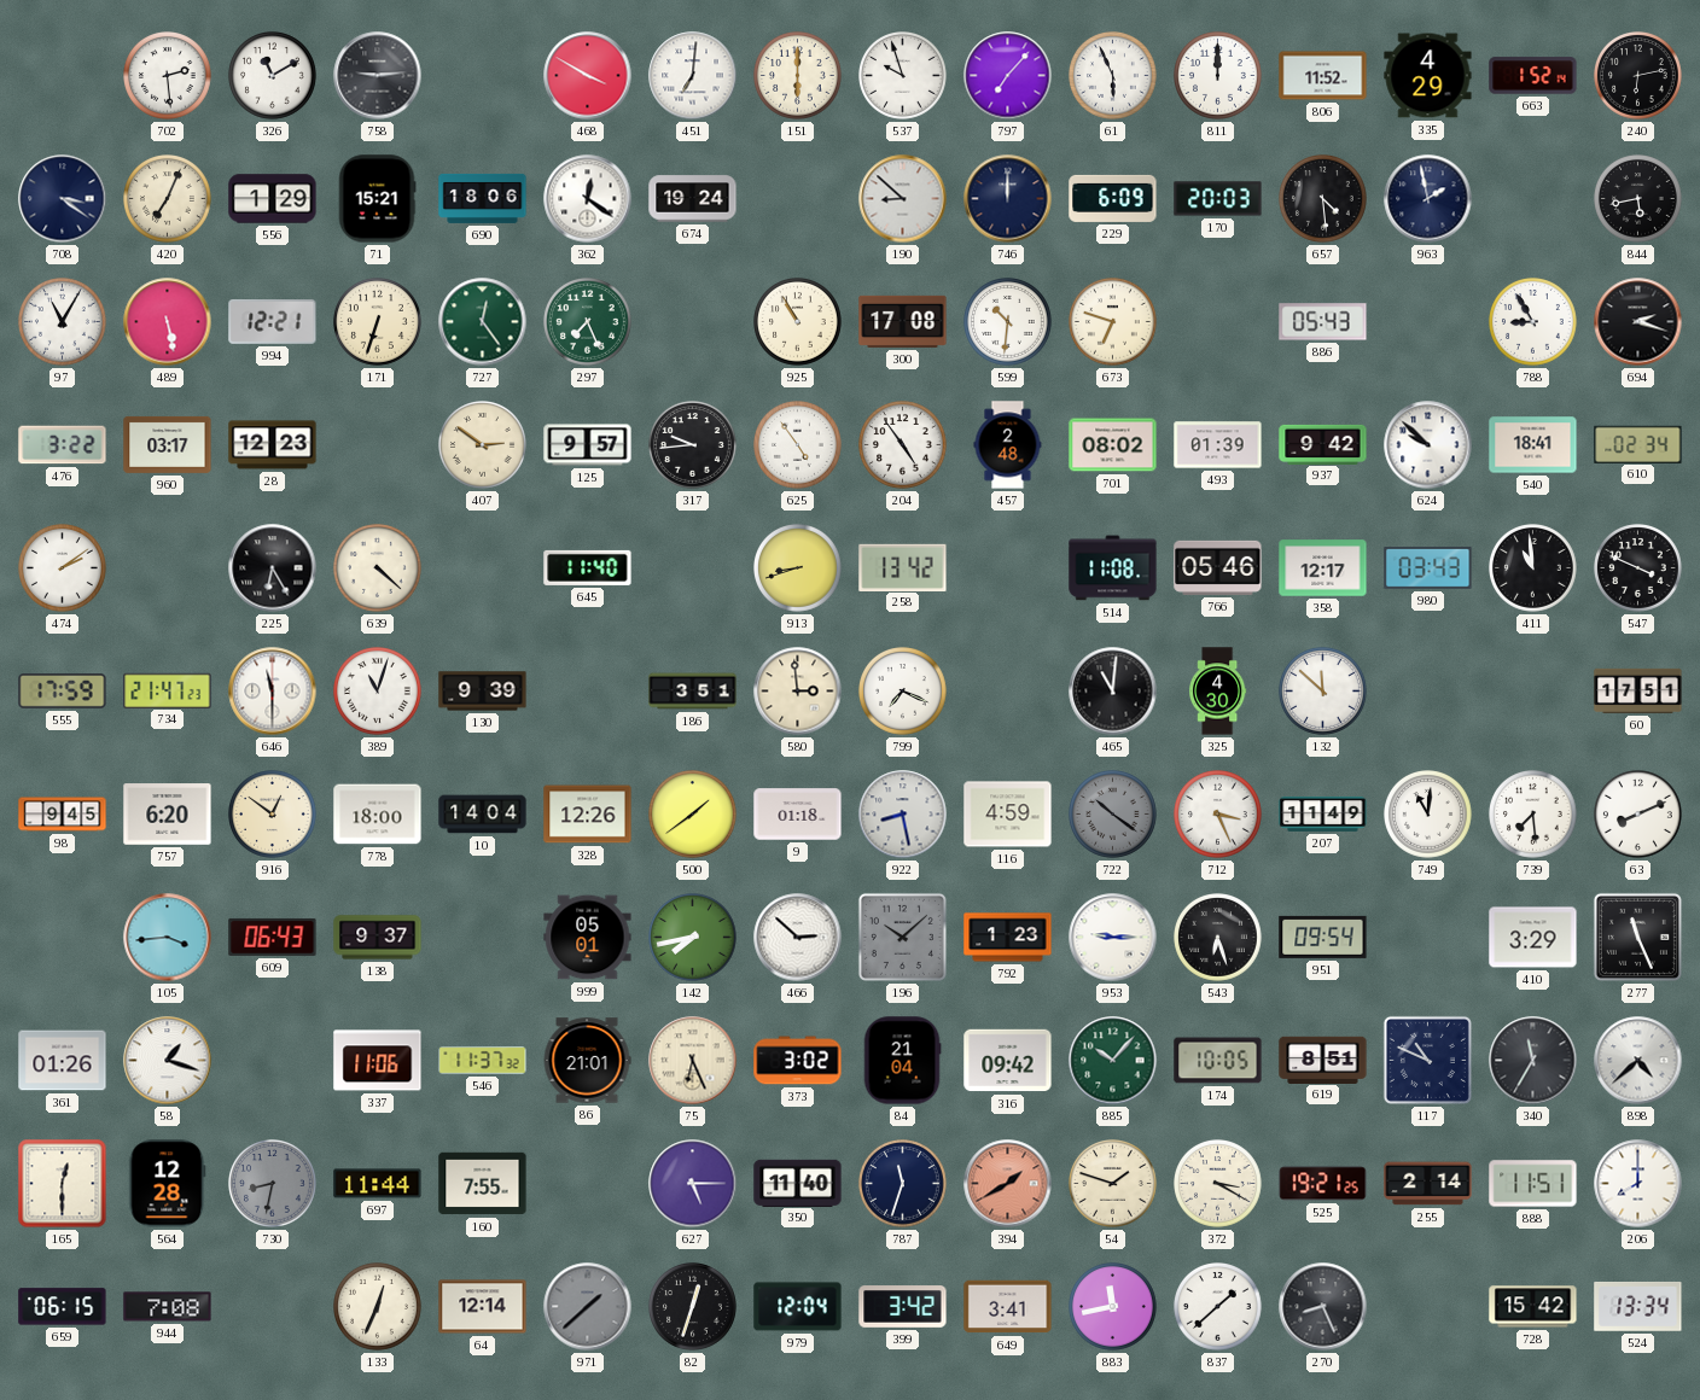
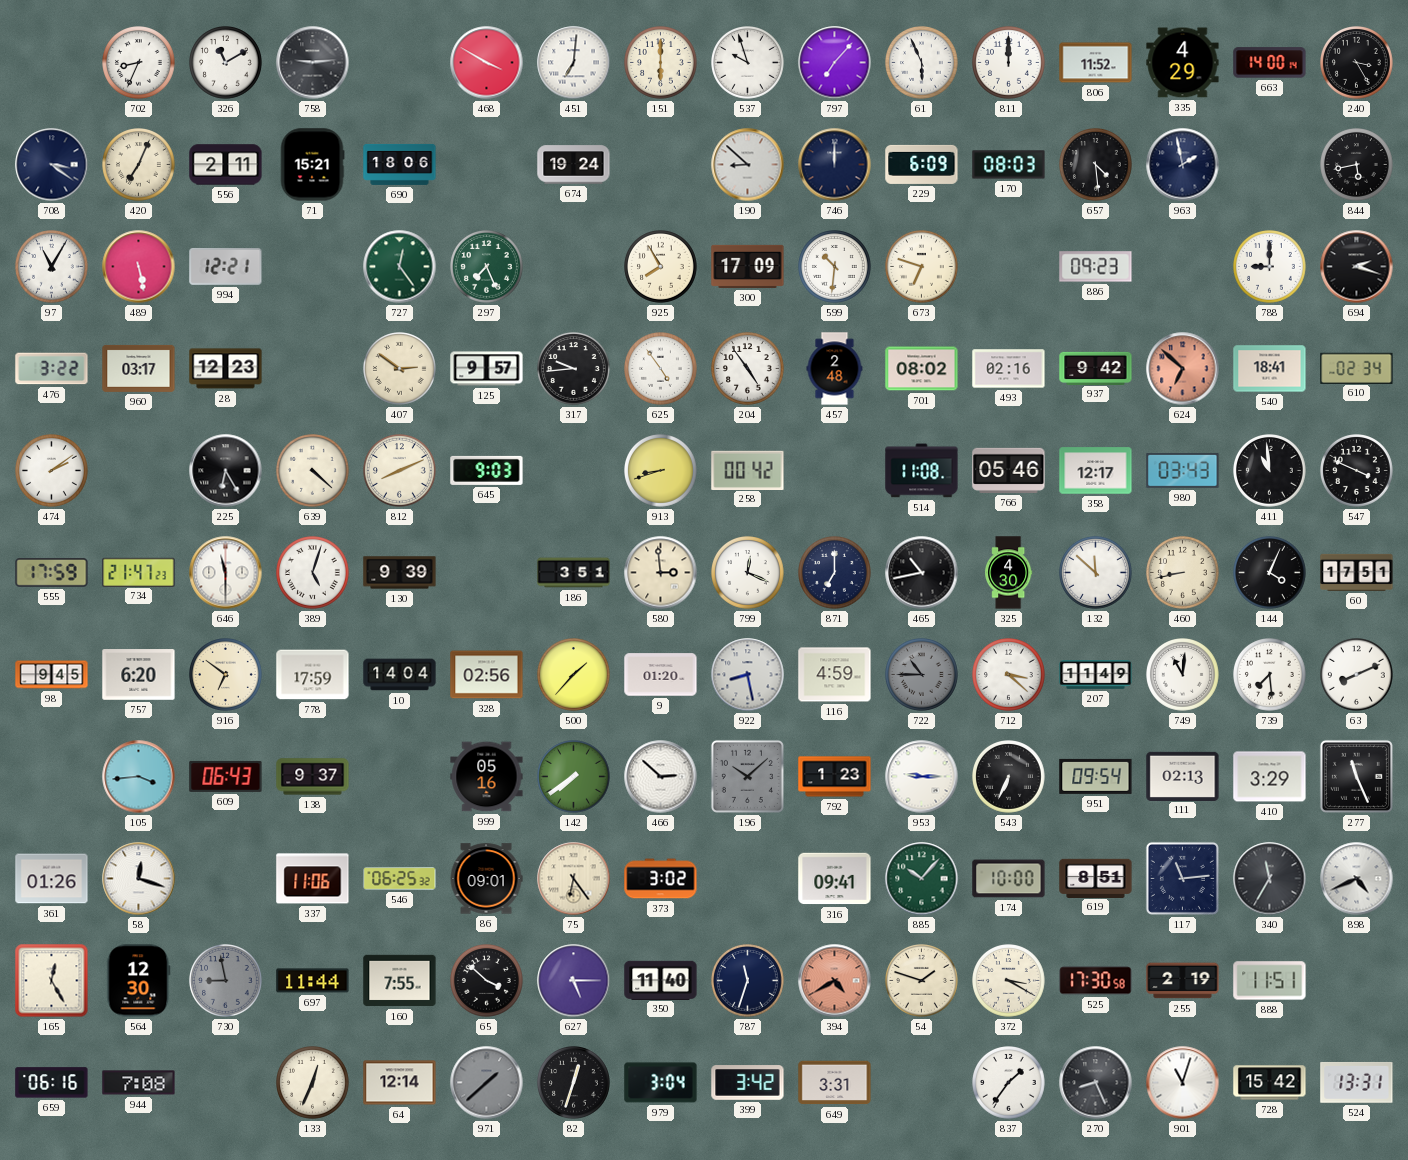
702: 2:29 -> 8:34
663: 1:52 -> 14:00
240: 6:13 -> 3:25
556: 1:29 -> 2:11
362: 12:21 -> none
170: 20:03 -> 08:03
171: 6:33 -> none
925: 10:55 -> 7:55
300: 17:08 -> 17:09
886: 05:43 -> 09:23
788: 8:55 -> 9:00
493: 01:39 -> 02:16
624: 9:52 -> 6:52
624 dial: white -> salmon
812: none -> 8:11
645: 11:40 -> 9:03
258: 13:42 -> 00:42
389: 11:03 -> 5:03
799: 7:19 -> 12:19
871: none -> 7:00
465: 11:01 -> 10:43
460: none -> 8:43
144: none -> 4:04
916: 12:51 -> 6:51
778: 18:00 -> 17:59
328: 12:26 -> 02:56
500: 1:39 -> 1:37
9: 01:18 -> 01:20
722: 10:21 -> 10:45
712: 3:26 -> 3:22
999: 05:01 -> 05:16
142: 7:43 -> 7:39
543: 6:27 -> 6:34
111: none -> 02:13
58: 1:18 -> 12:18
546: 11:37 -> 06:25
86: 21:01 -> 09:01
75: 6:26 -> 6:24
84: 21:04 -> none
316: 09:42 -> 09:41
174: 10:05 -> 10:00
117: 10:49 -> 11:14
898: 4:38 -> 4:41
165: 12:30 -> 12:25
564: 12:28 -> 12:30
730: 8:32 -> 8:58
65: none -> 3:52
394: 1:40 -> 4:40
525: 19:21 -> 17:30
255: 2:14 -> 2:19
206: 8:00 -> none
659: 06:15 -> 06:16
979: 12:04 -> 3:04
649: 3:41 -> 3:31
883: 11:43 -> none
837: 1:38 -> 1:36
901: none -> 11:03
524: 13:34 -> 13:31
